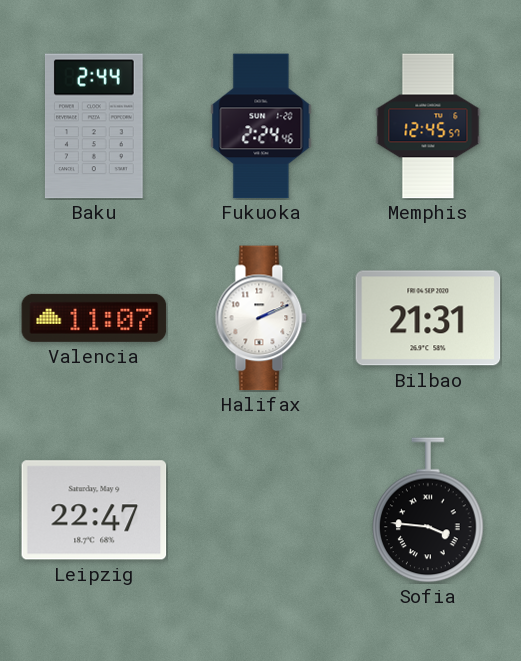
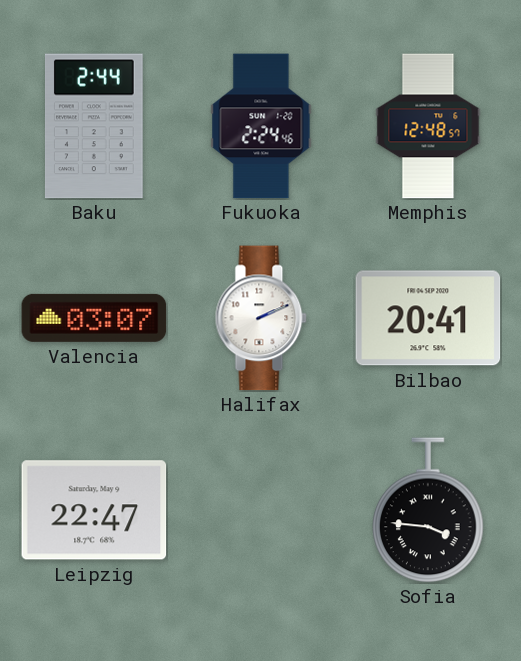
Memphis: 12:45 -> 12:48
Valencia: 11:07 -> 03:07
Bilbao: 21:31 -> 20:41
